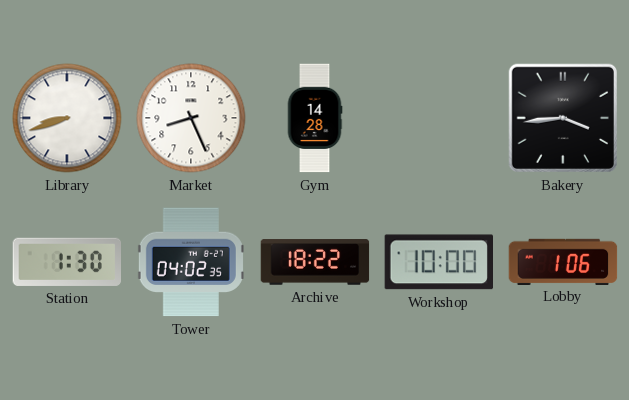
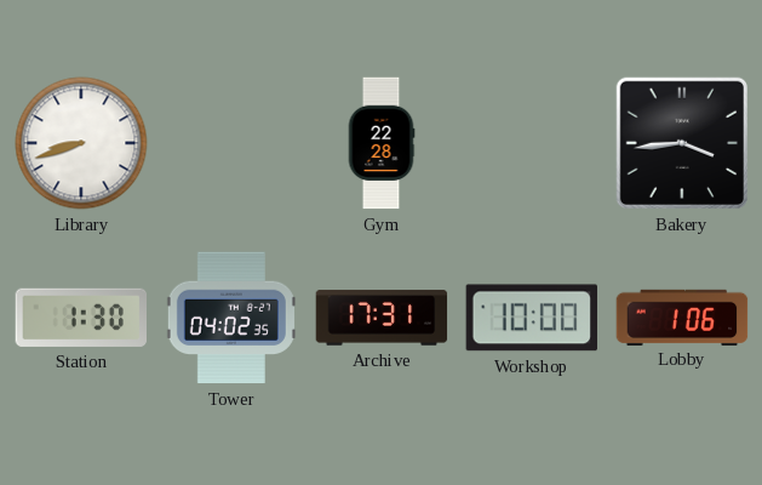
Market: 8:26 -> none
Gym: 14:28 -> 22:28
Archive: 18:22 -> 17:31
